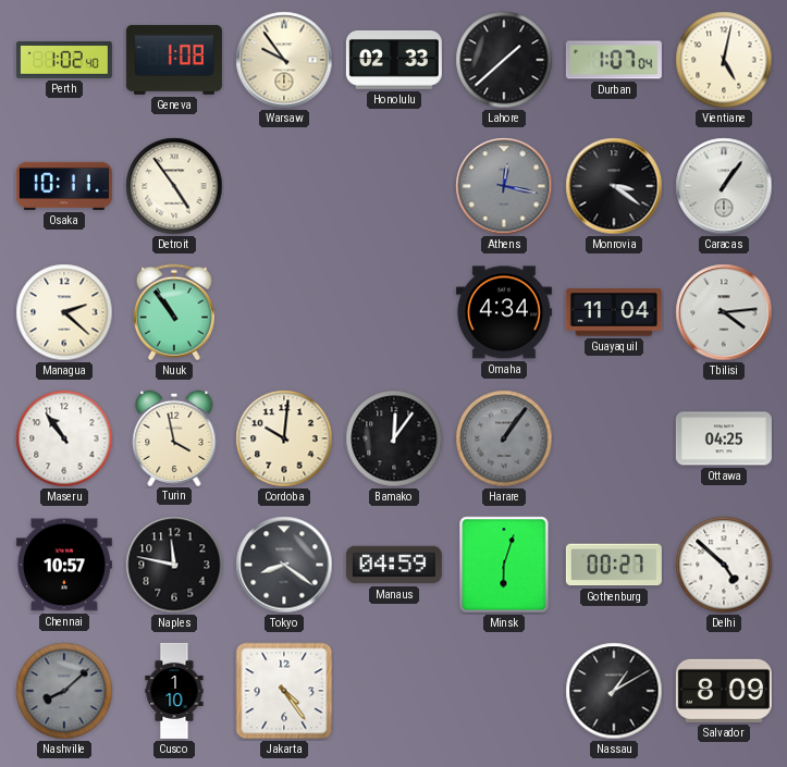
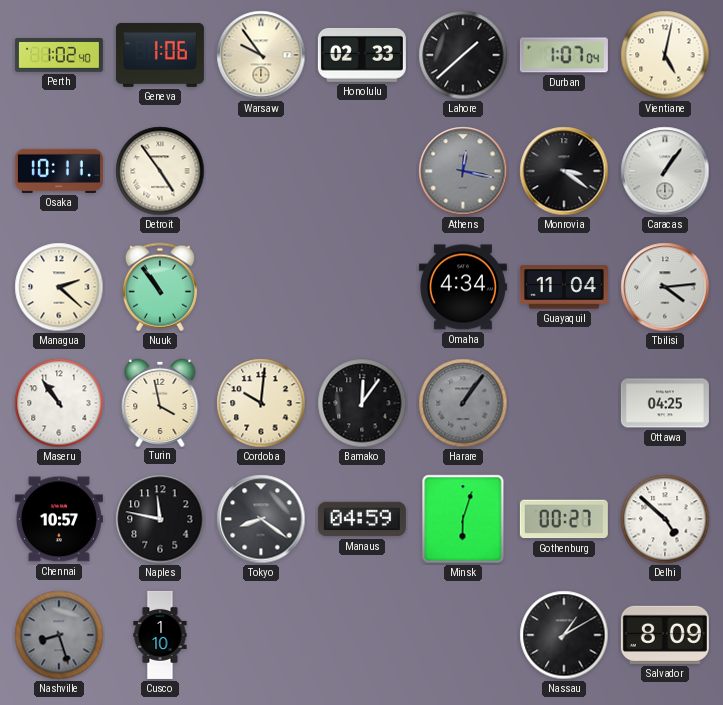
Geneva: 1:08 -> 1:06
Nashville: 8:08 -> 8:27
Jakarta: 4:24 -> none
